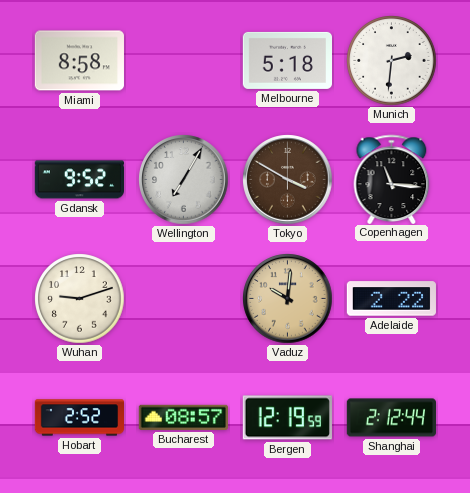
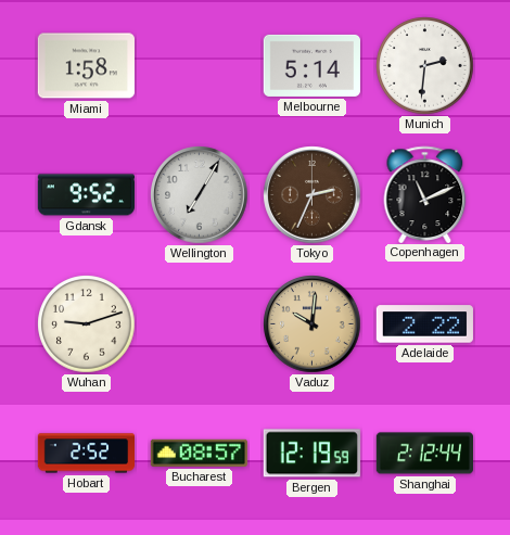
Miami: 8:58 -> 1:58
Melbourne: 5:18 -> 5:14
Tokyo: 3:50 -> 2:34
Copenhagen: 11:16 -> 11:11
